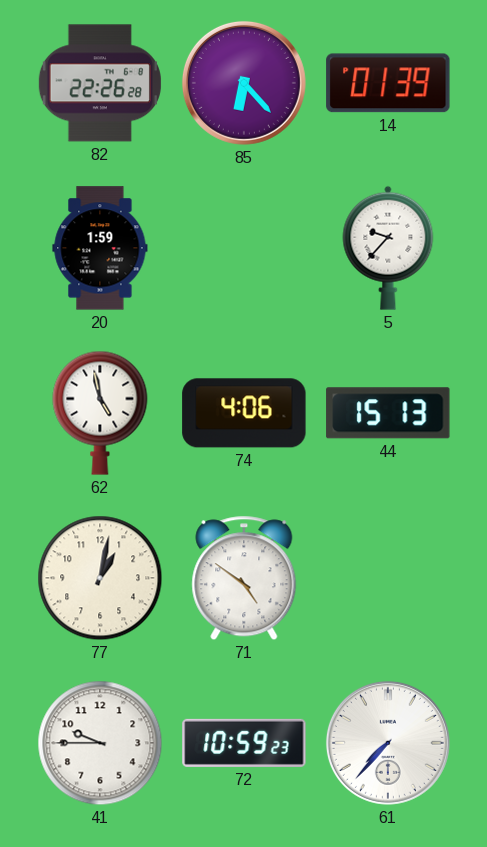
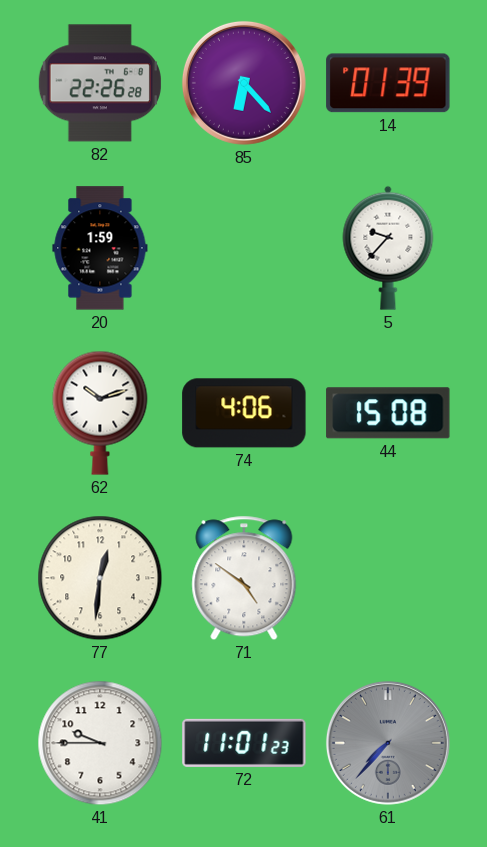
62: 4:58 -> 10:12
44: 15:13 -> 15:08
77: 1:02 -> 12:31
72: 10:59 -> 11:01
61 dial: white -> grey
